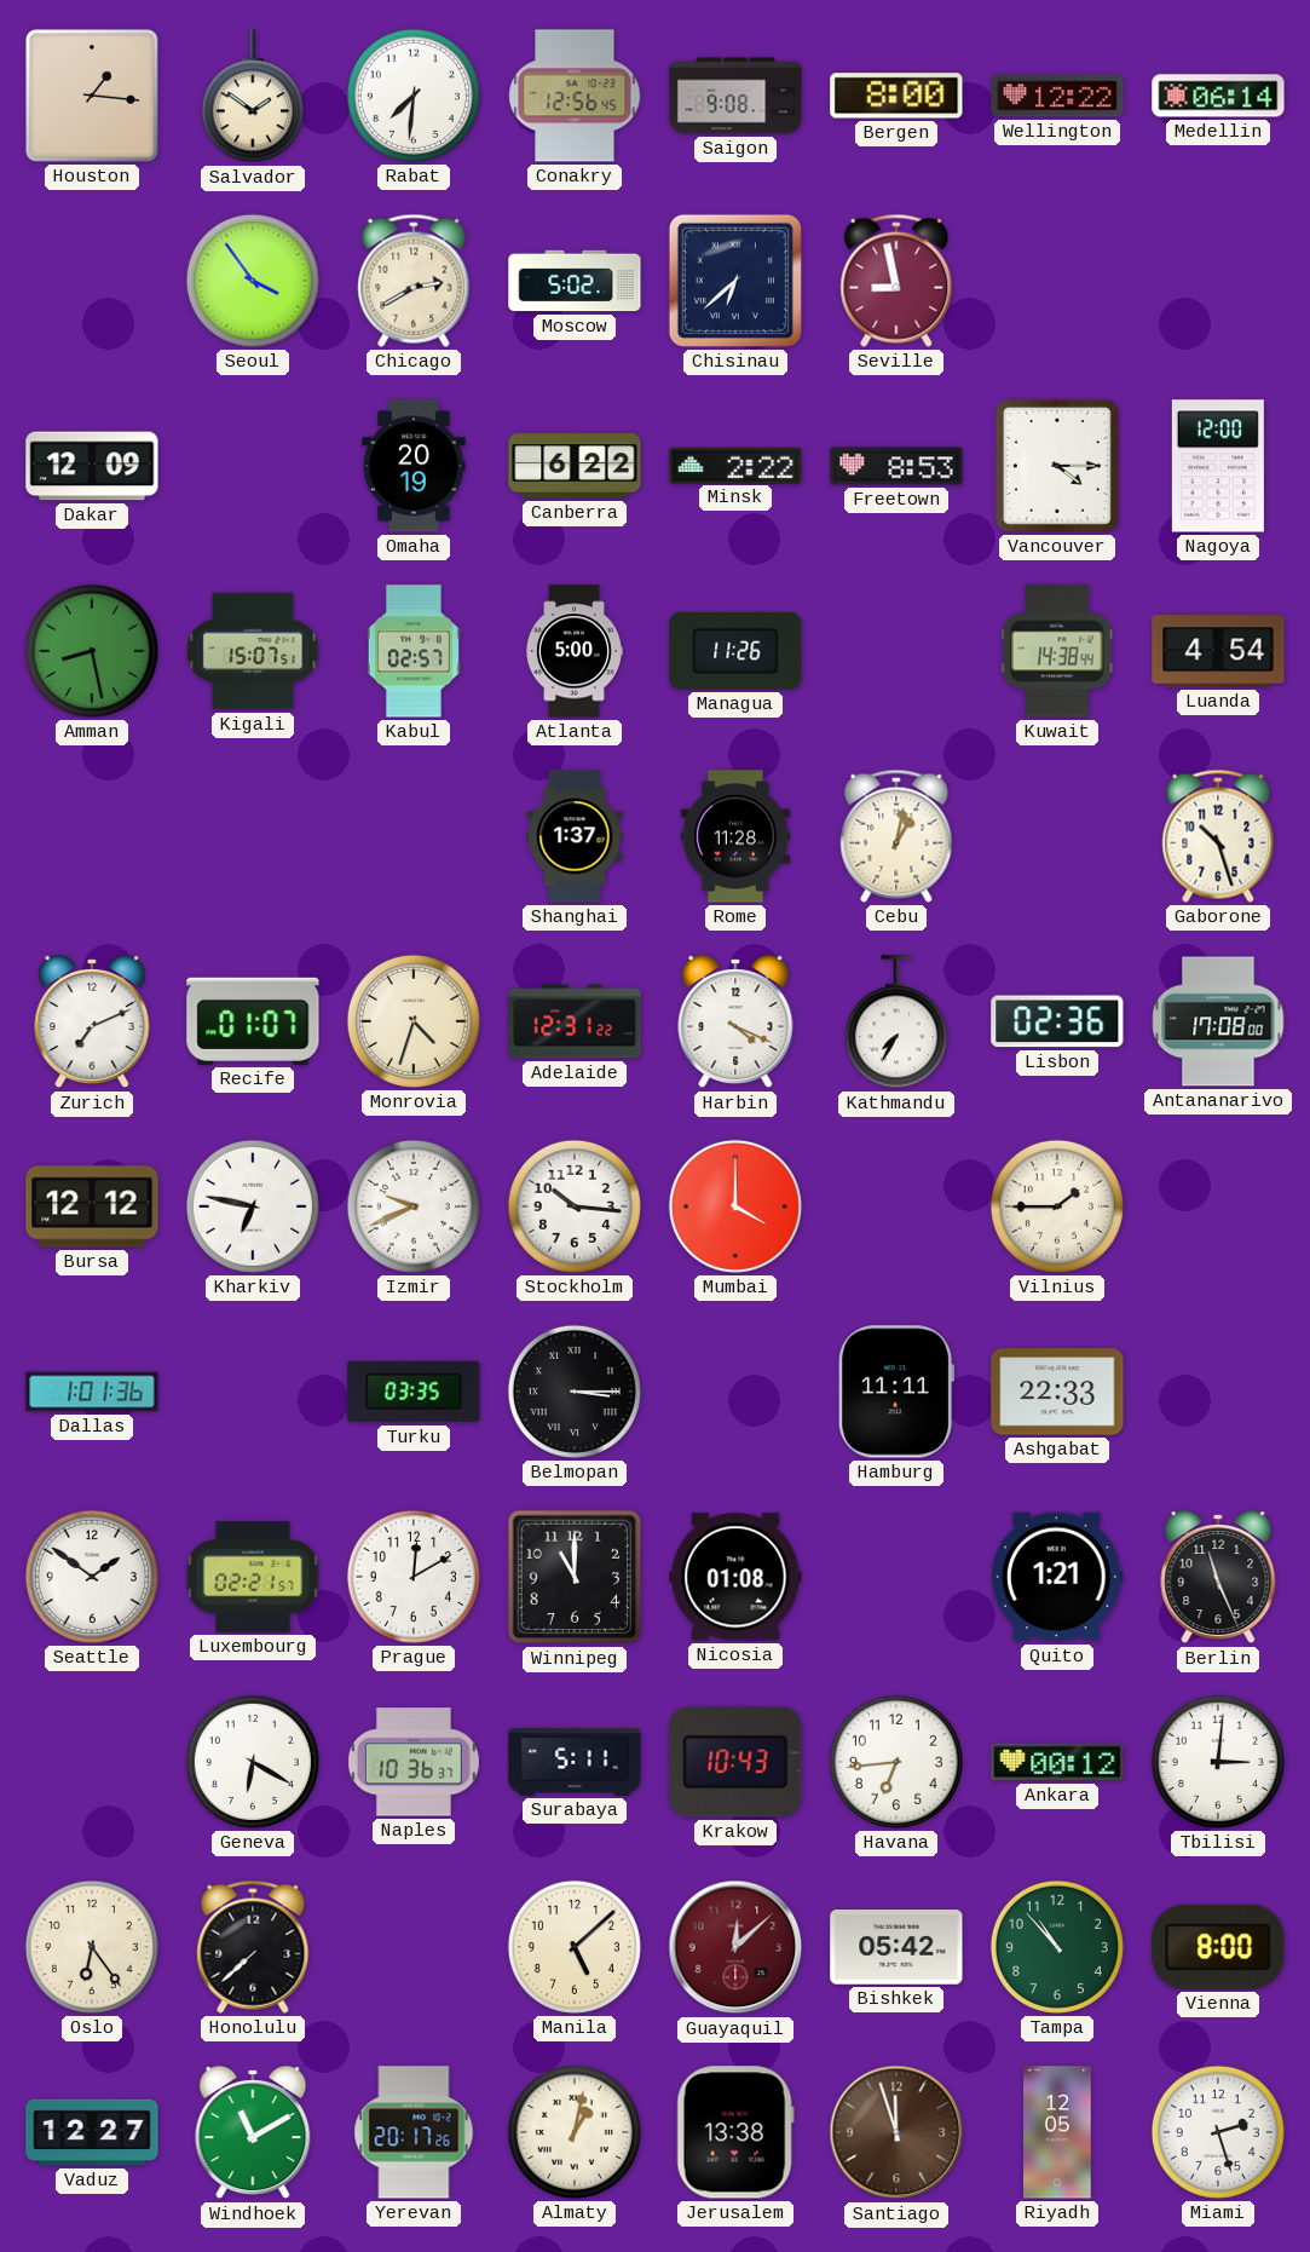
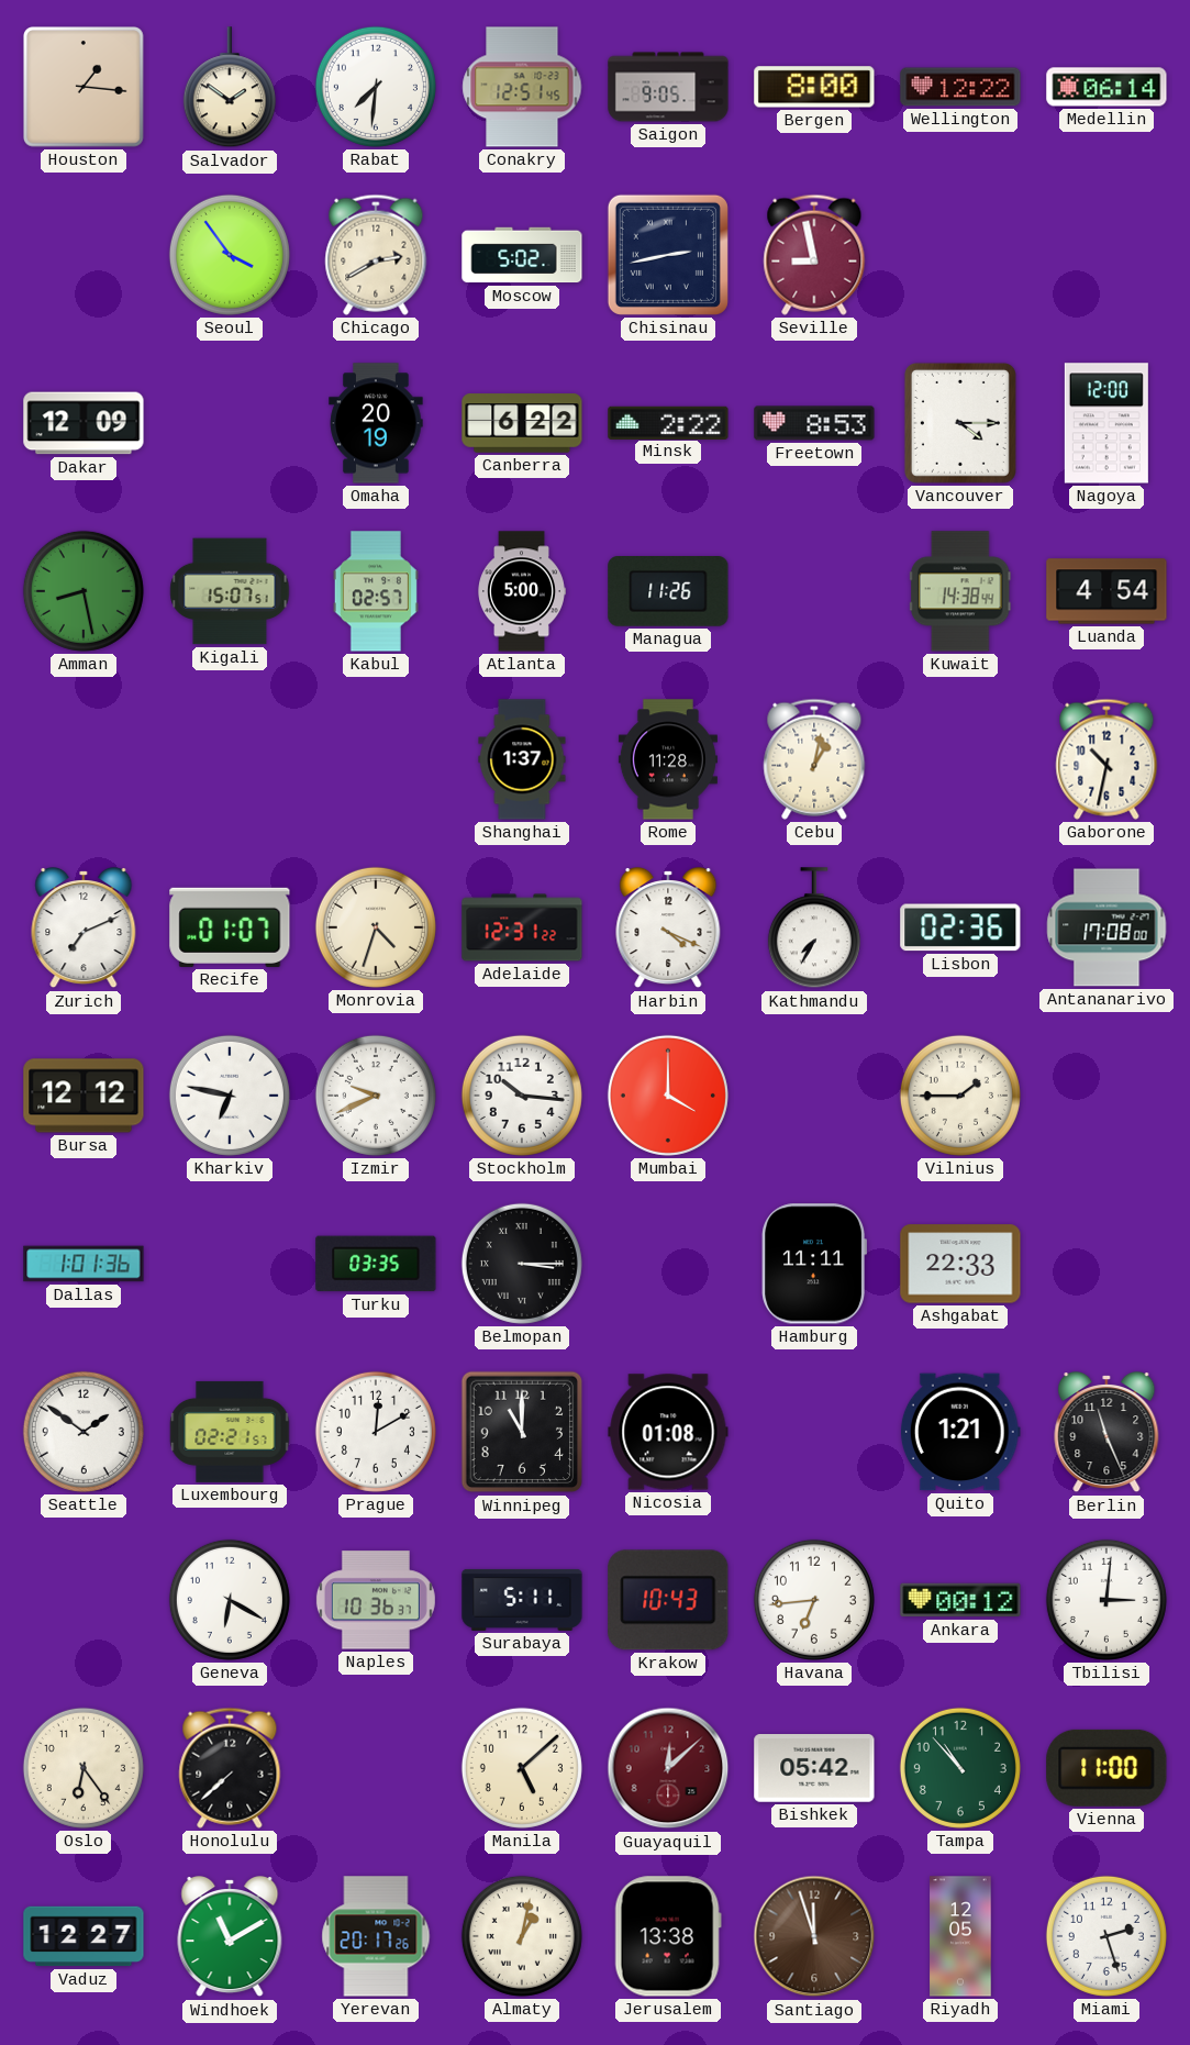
Conakry: 12:56 -> 12:51
Saigon: 9:08 -> 9:05
Chisinau: 6:38 -> 2:43
Gaborone: 10:27 -> 10:32
Vienna: 8:00 -> 11:00
